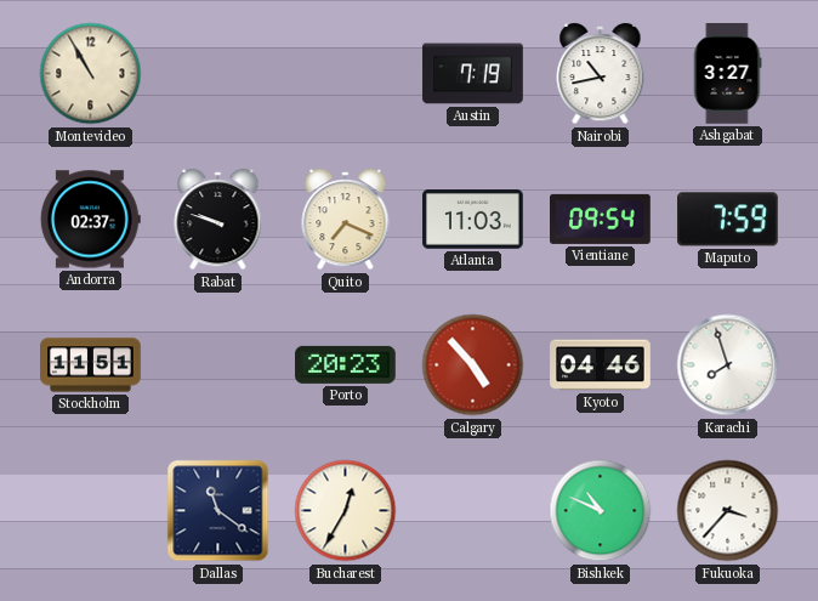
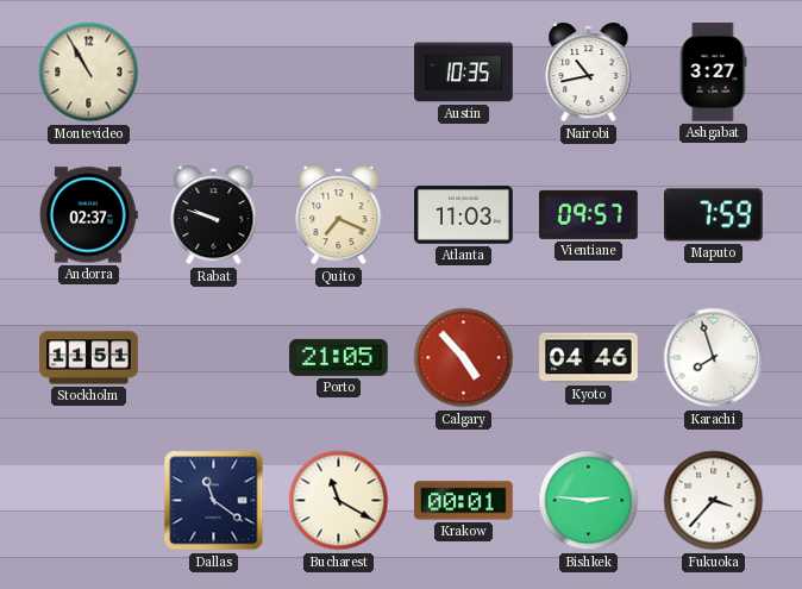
Austin: 7:19 -> 10:35
Vientiane: 09:54 -> 09:57
Porto: 20:23 -> 21:05
Bucharest: 12:35 -> 11:20
Krakow: none -> 00:01
Bishkek: 10:49 -> 2:46
